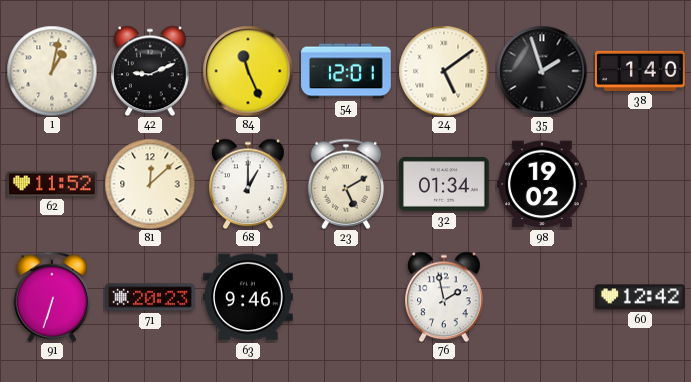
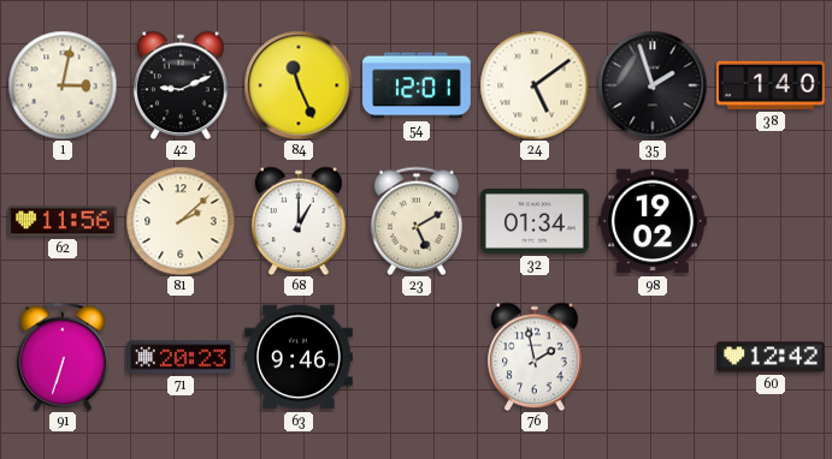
1: 1:02 -> 3:02
62: 11:52 -> 11:56
81: 12:08 -> 2:08
